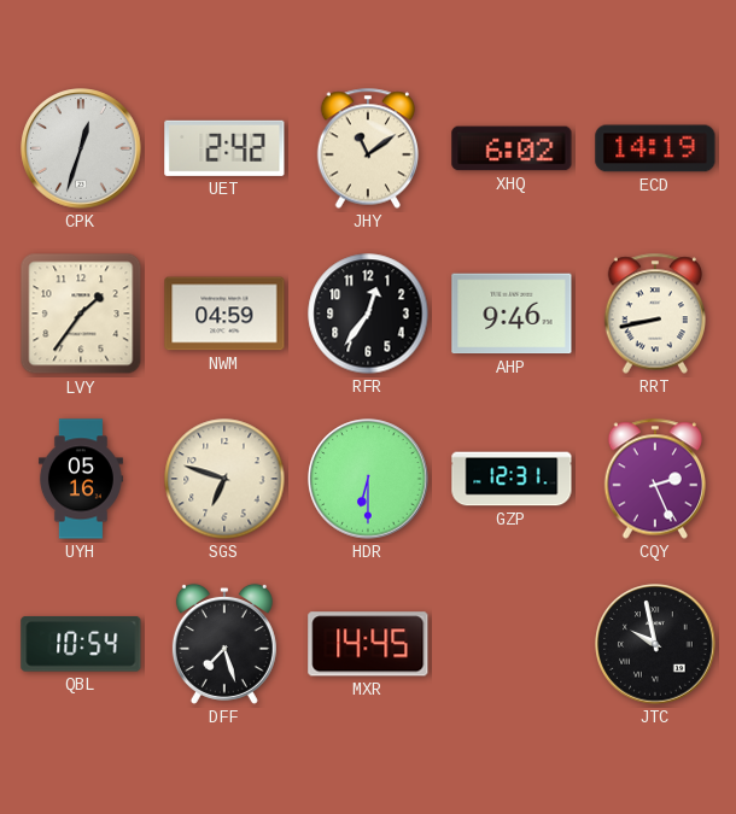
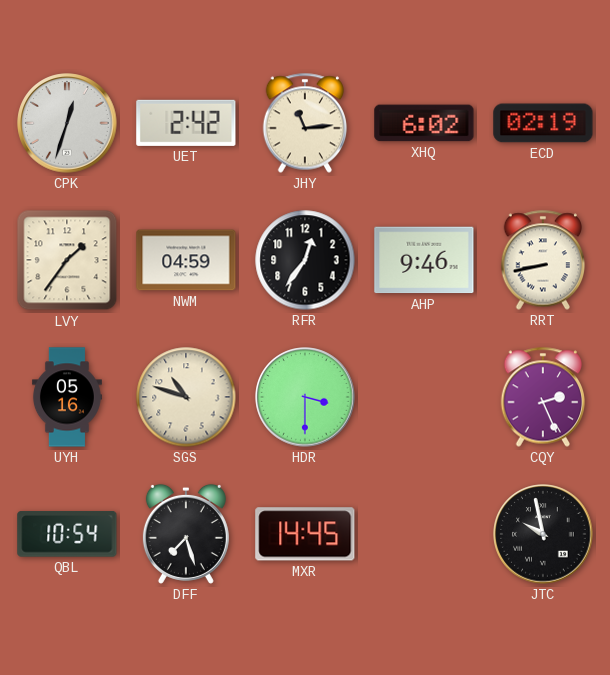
JHY: 11:09 -> 11:14
ECD: 14:19 -> 02:19
SGS: 6:48 -> 10:48
HDR: 6:30 -> 3:30
GZP: 12:31 -> none
